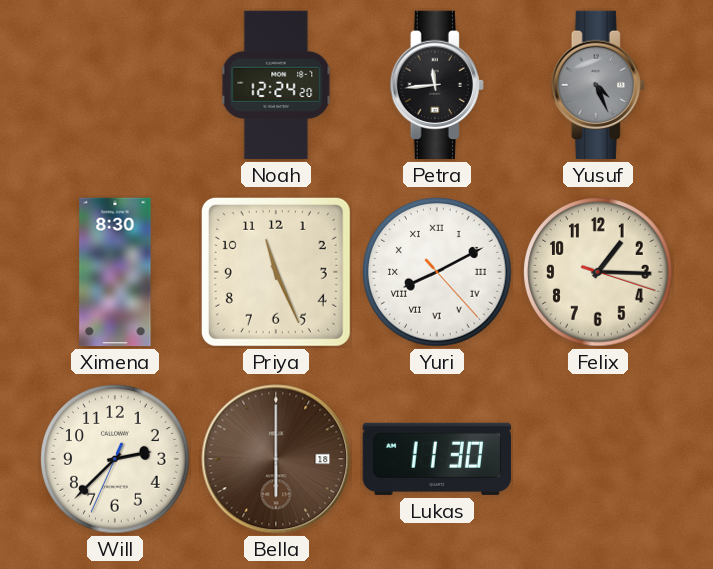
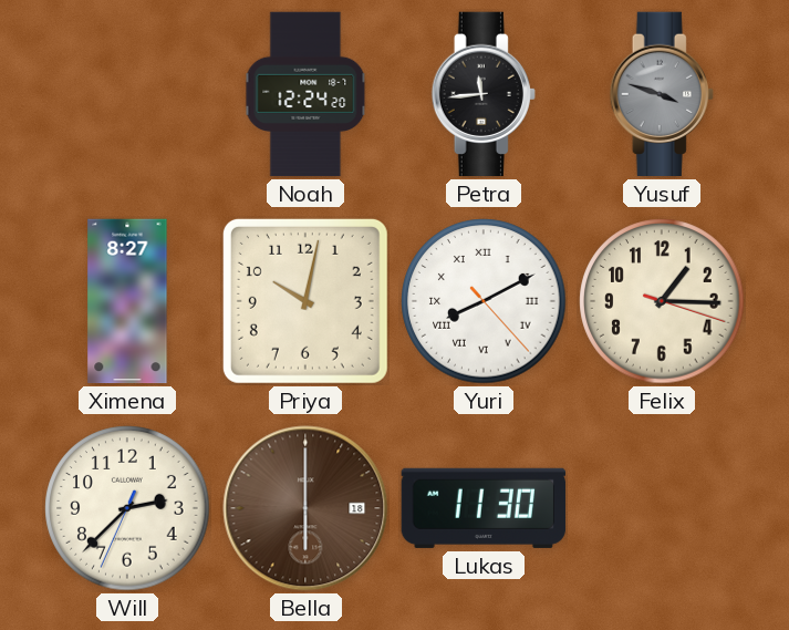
Yusuf: 4:26 -> 3:48
Ximena: 8:30 -> 8:27
Priya: 11:26 -> 10:02
